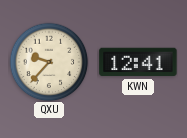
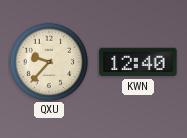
KWN: 12:41 -> 12:40
